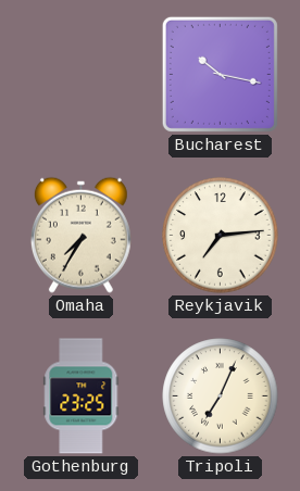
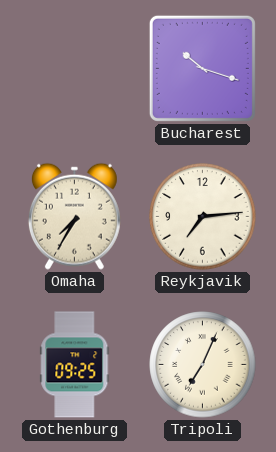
Bucharest: 10:17 -> 10:18
Gothenburg: 23:25 -> 09:25
